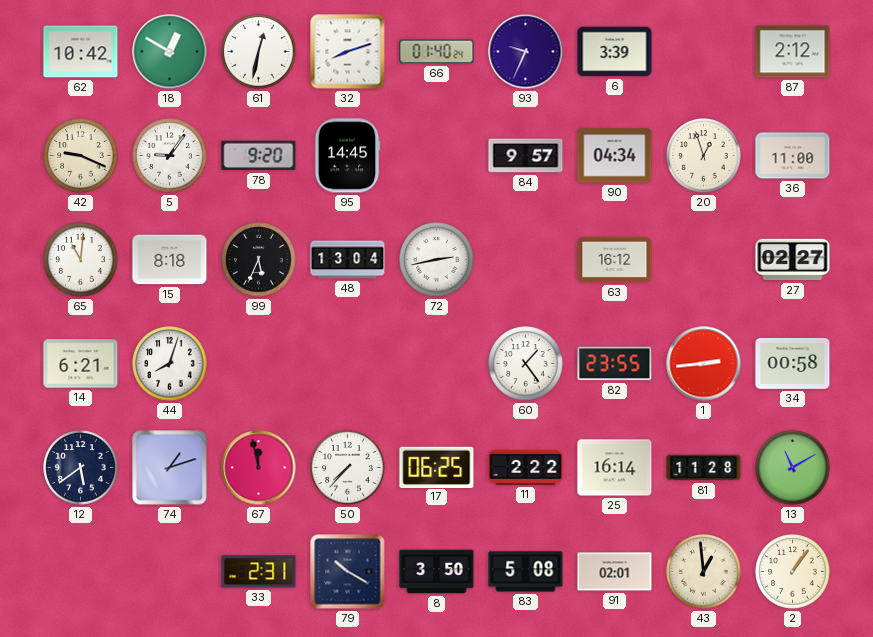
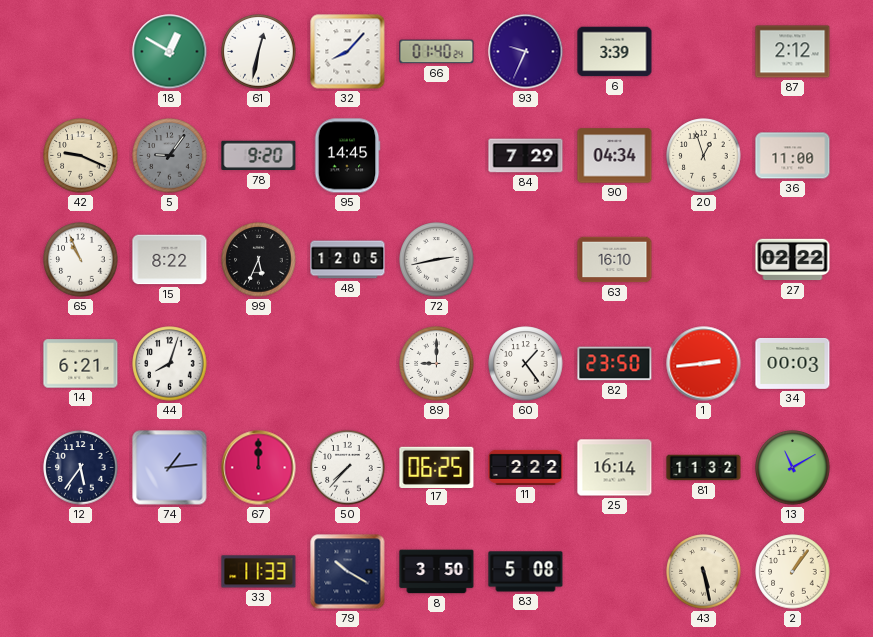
62: 10:42 -> none
32: 8:12 -> 8:07
5 dial: white -> grey
84: 9:57 -> 7:29
65: 11:01 -> 10:56
15: 8:18 -> 8:22
48: 13:04 -> 12:05
63: 16:12 -> 16:10
27: 02:27 -> 02:22
89: none -> 9:00
82: 23:55 -> 23:50
34: 00:58 -> 00:03
12: 5:39 -> 5:36
74: 1:12 -> 1:14
67: 11:58 -> 12:00
81: 11:28 -> 11:32
33: 2:31 -> 11:33
91: 02:01 -> none
43: 12:59 -> 5:28
